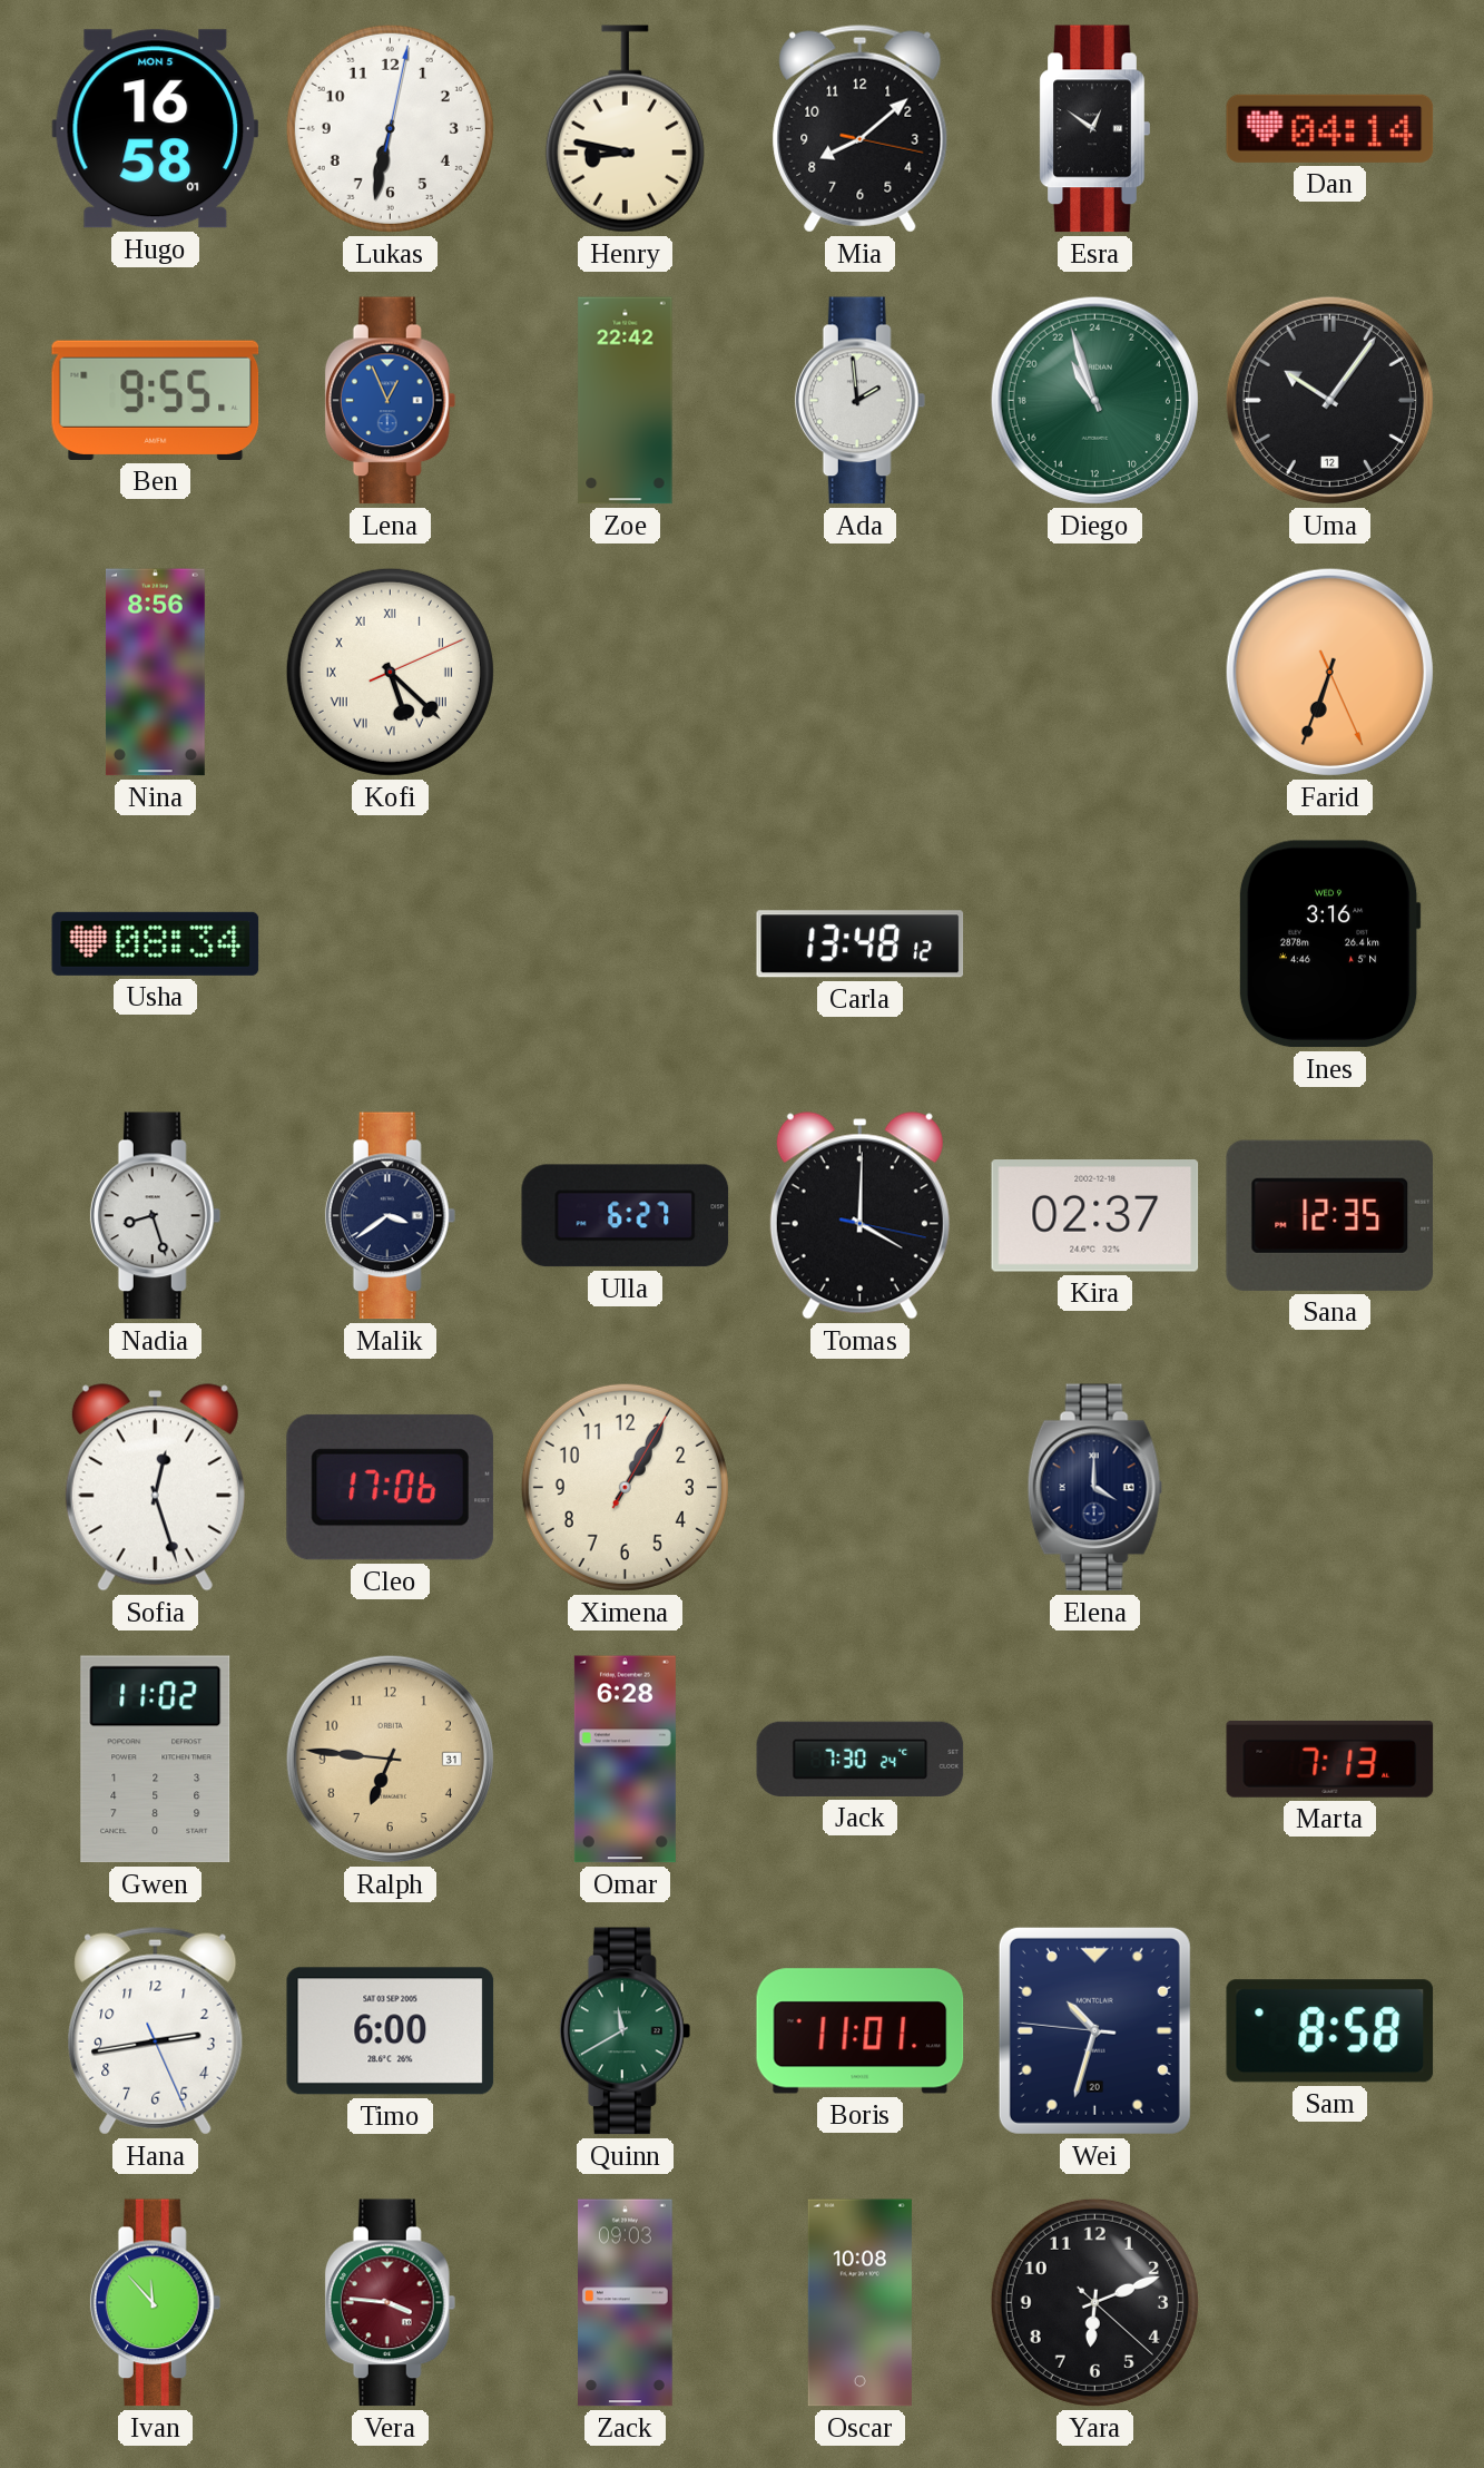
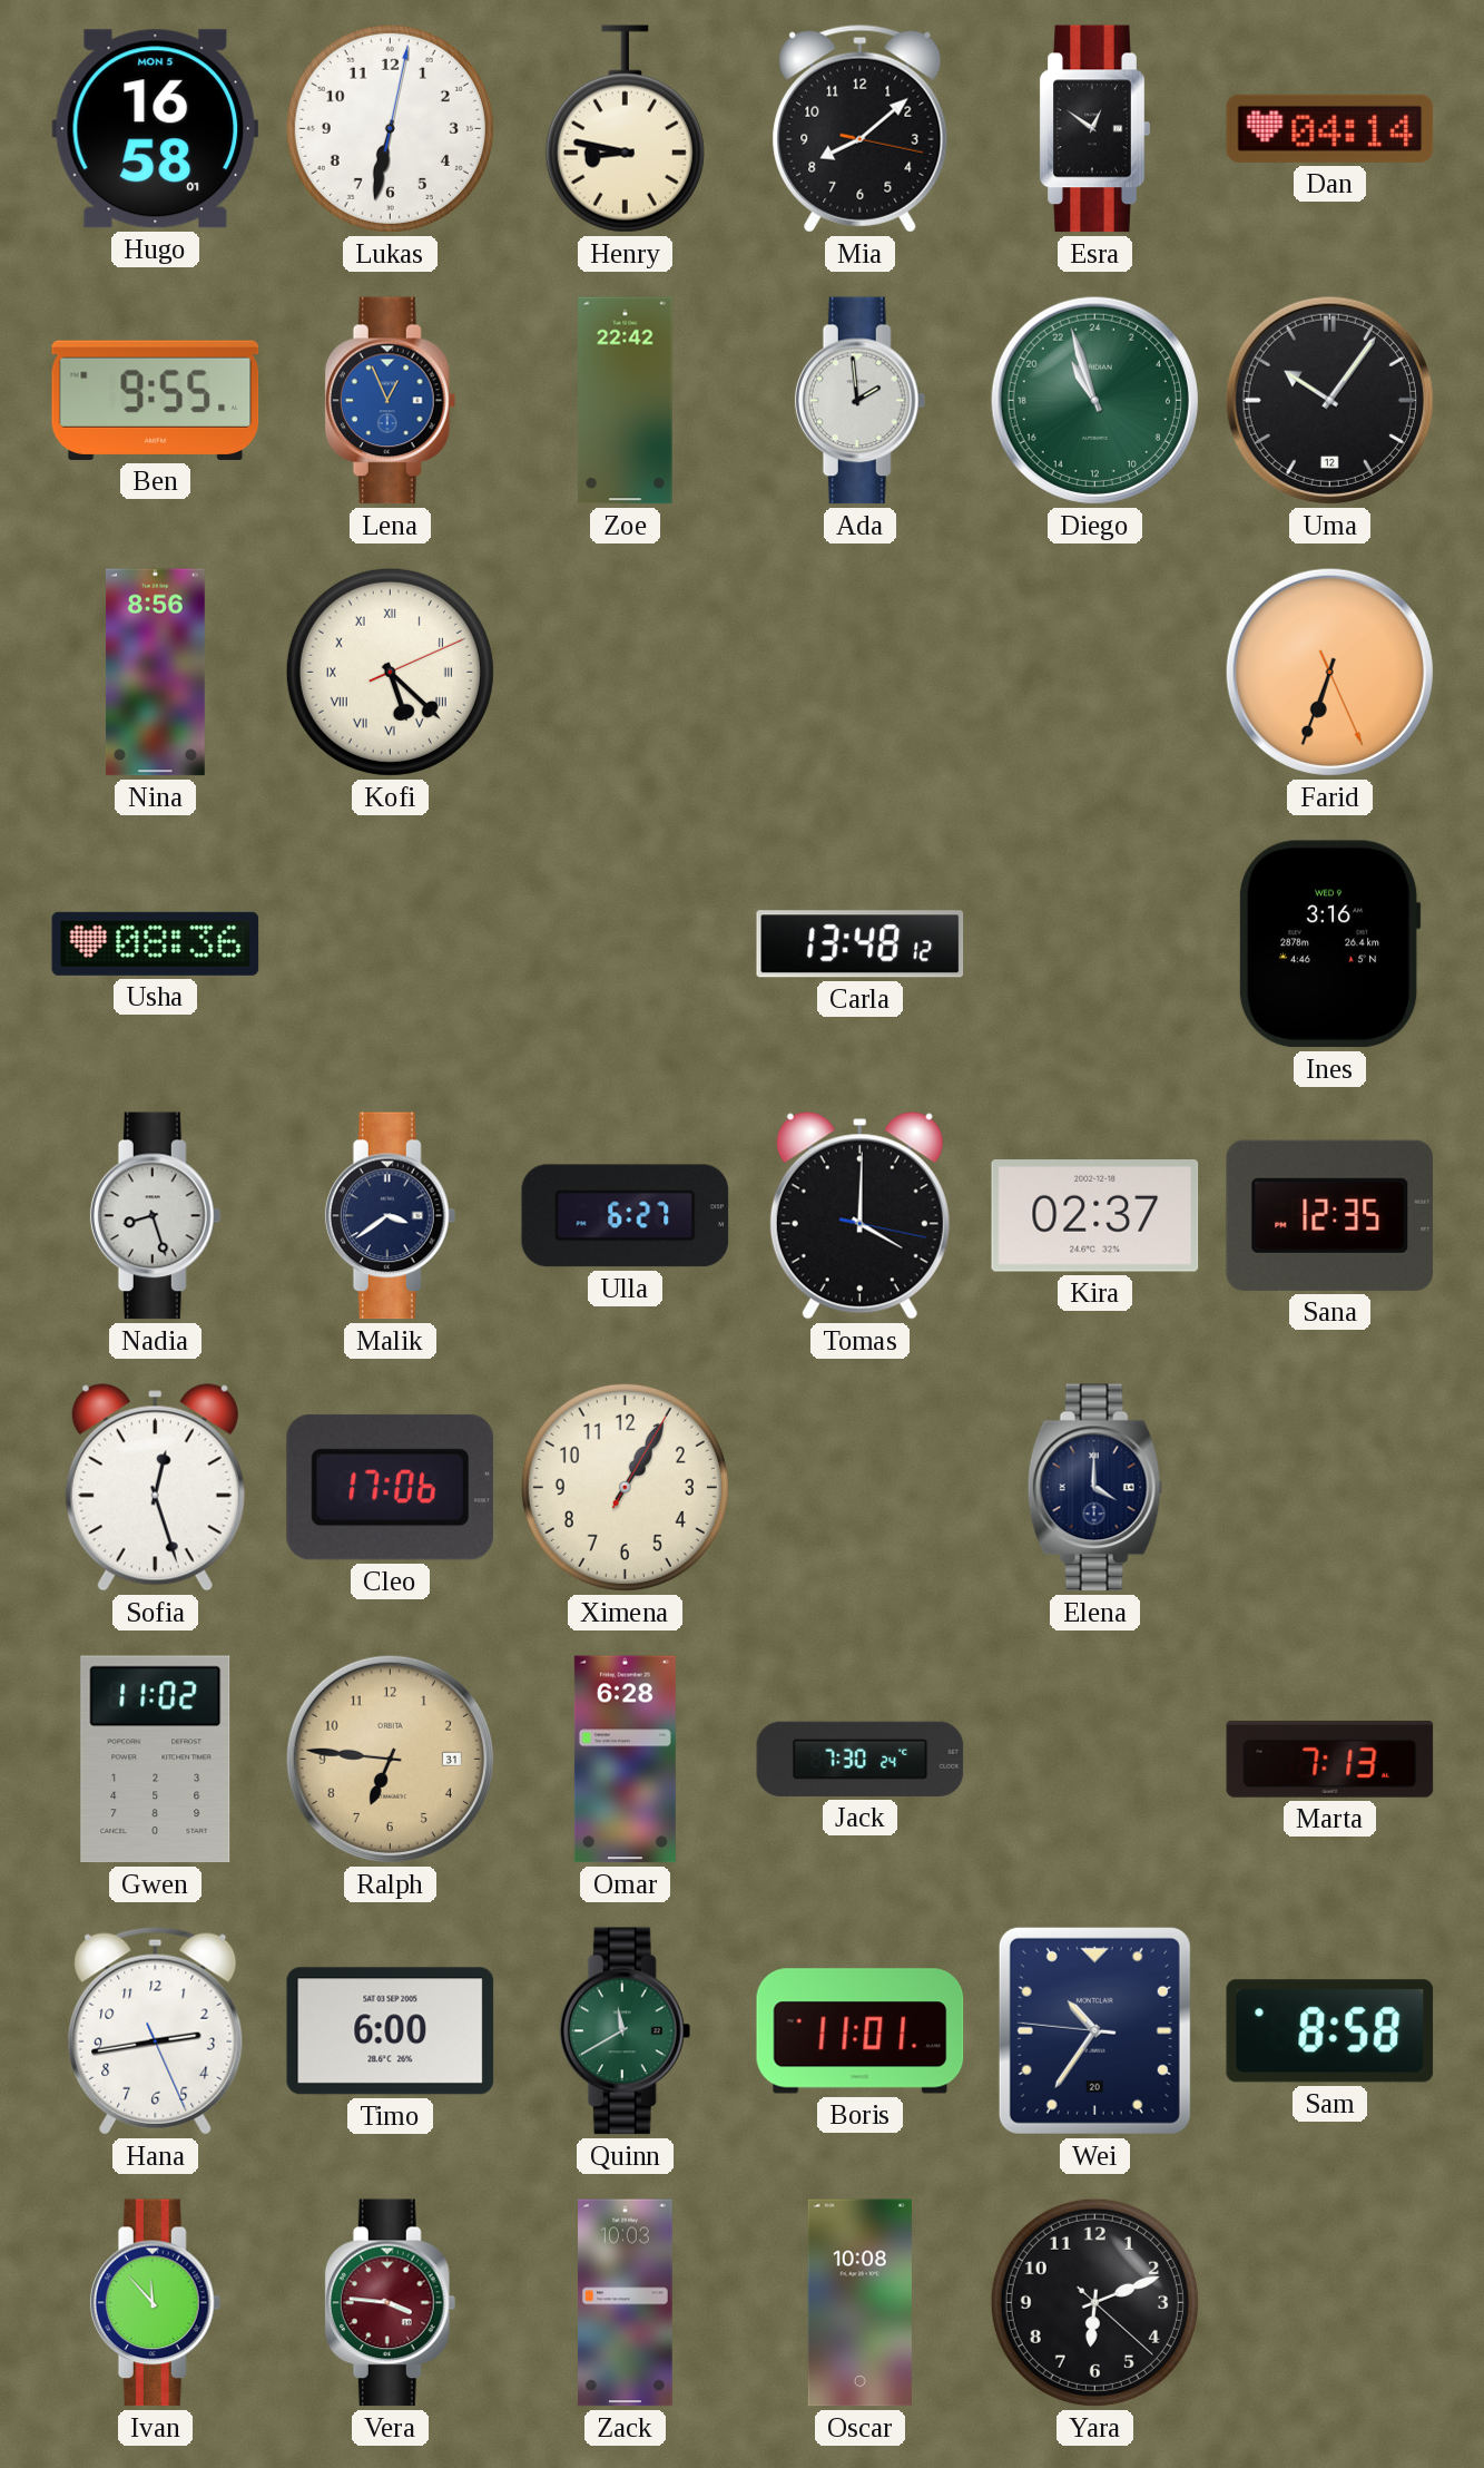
Usha: 08:34 -> 08:36
Wei: 10:32 -> 10:35
Zack: 09:03 -> 10:03
